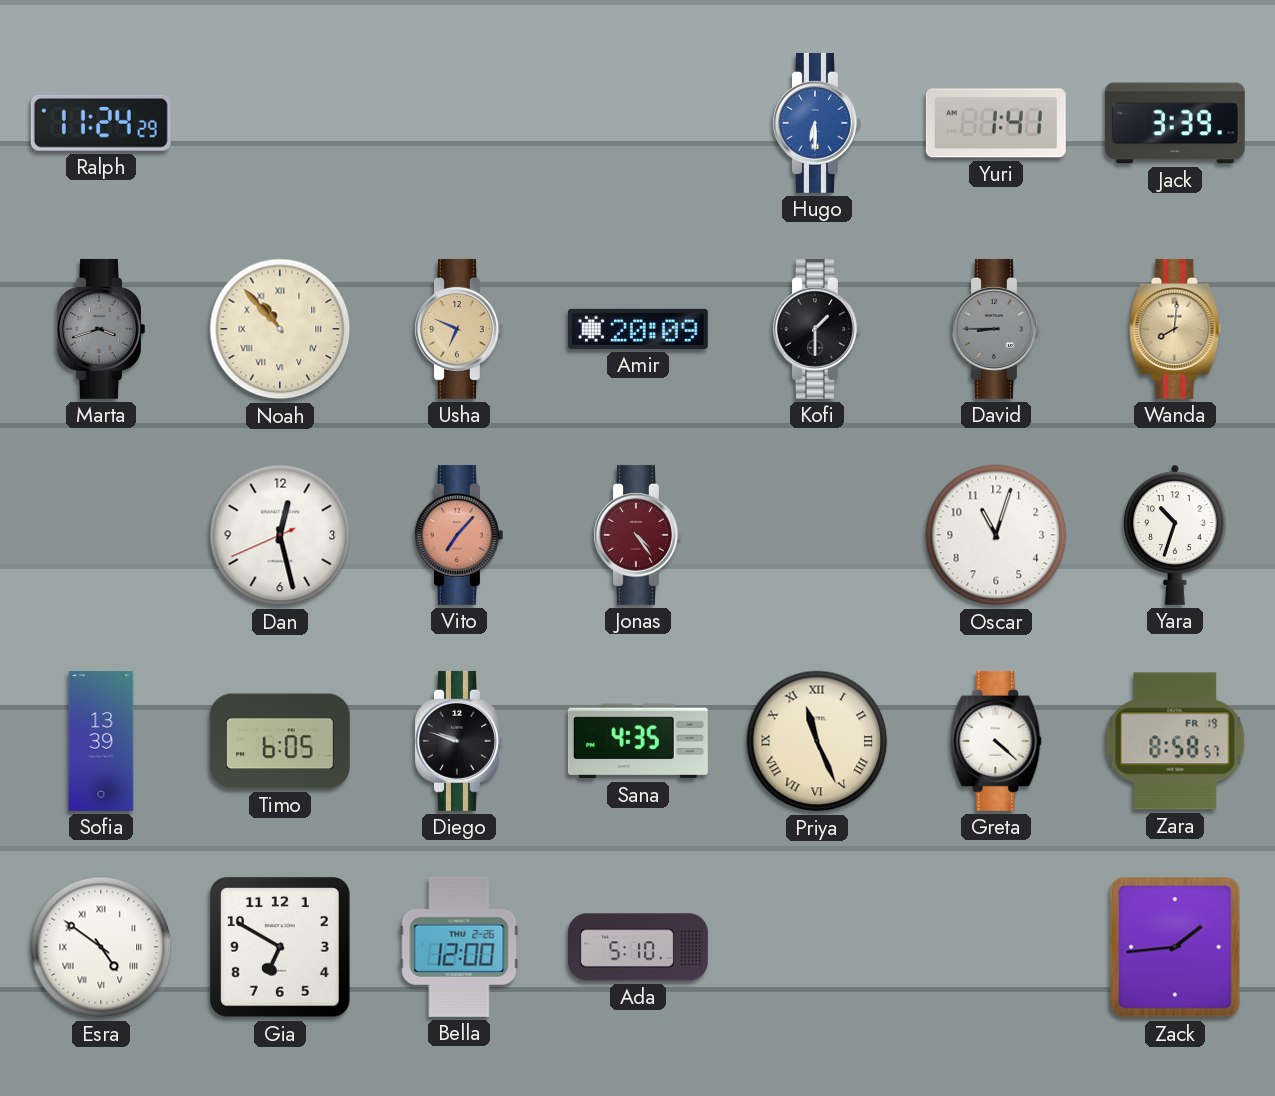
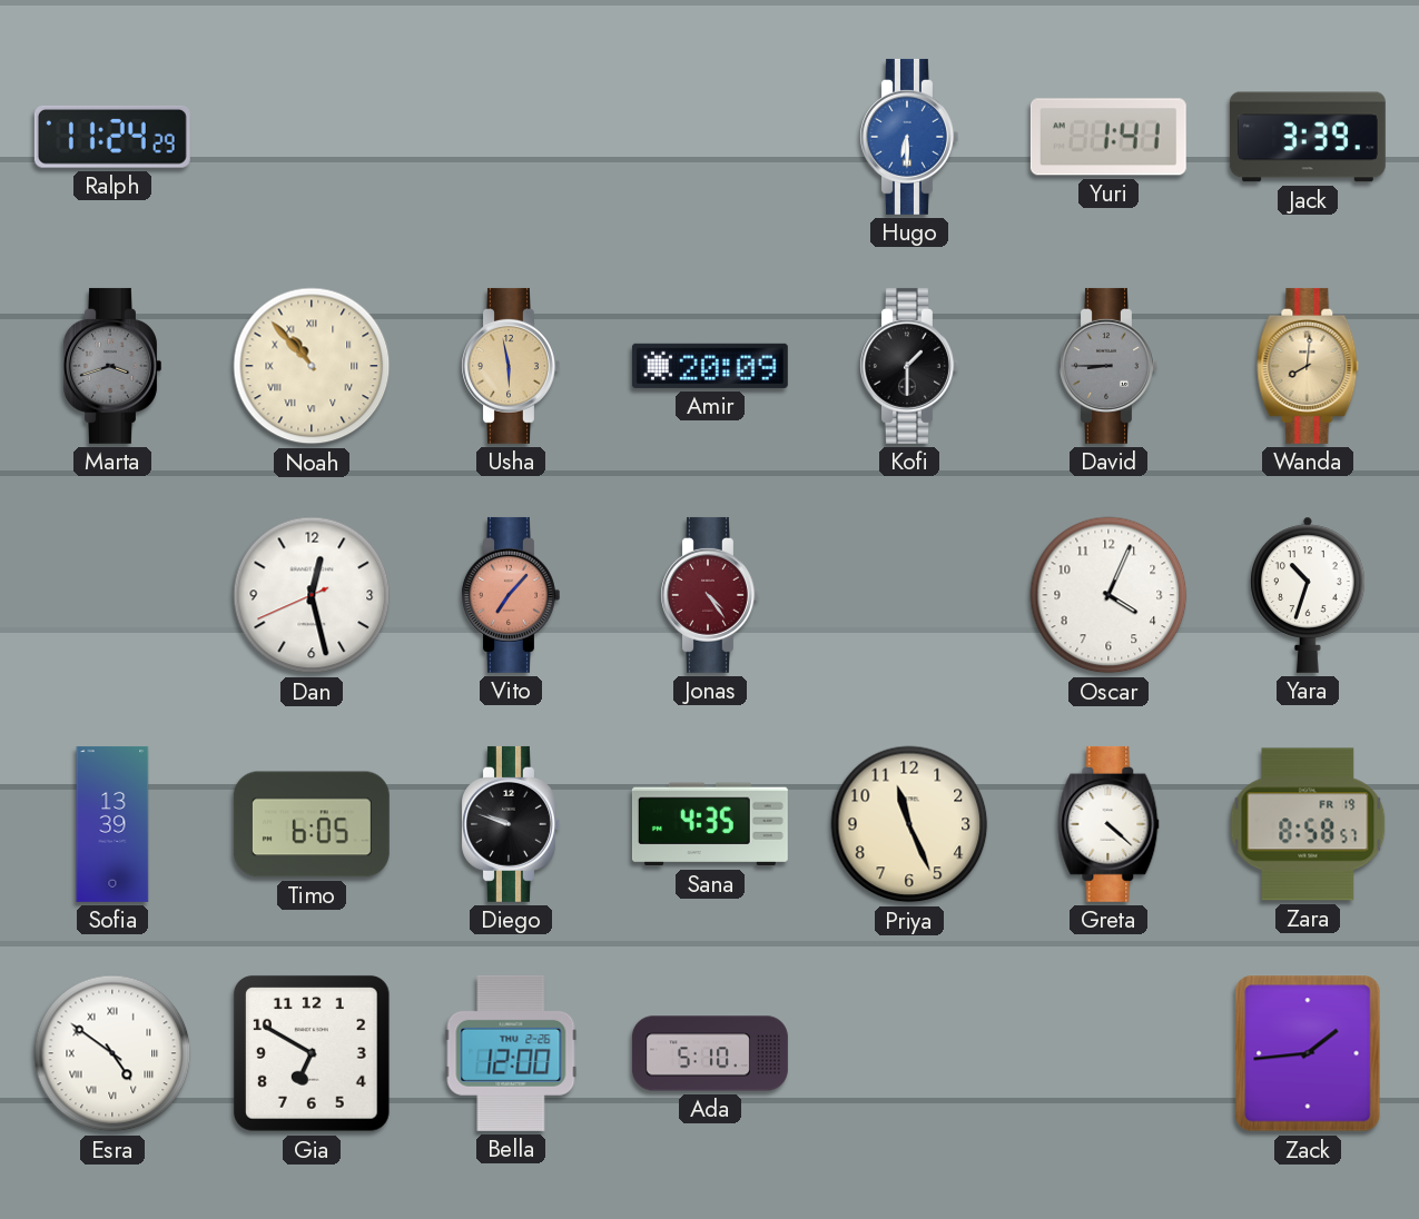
Usha: 6:49 -> 5:58
Oscar: 11:03 -> 4:04
Priya numerals: Roman -> Arabic
